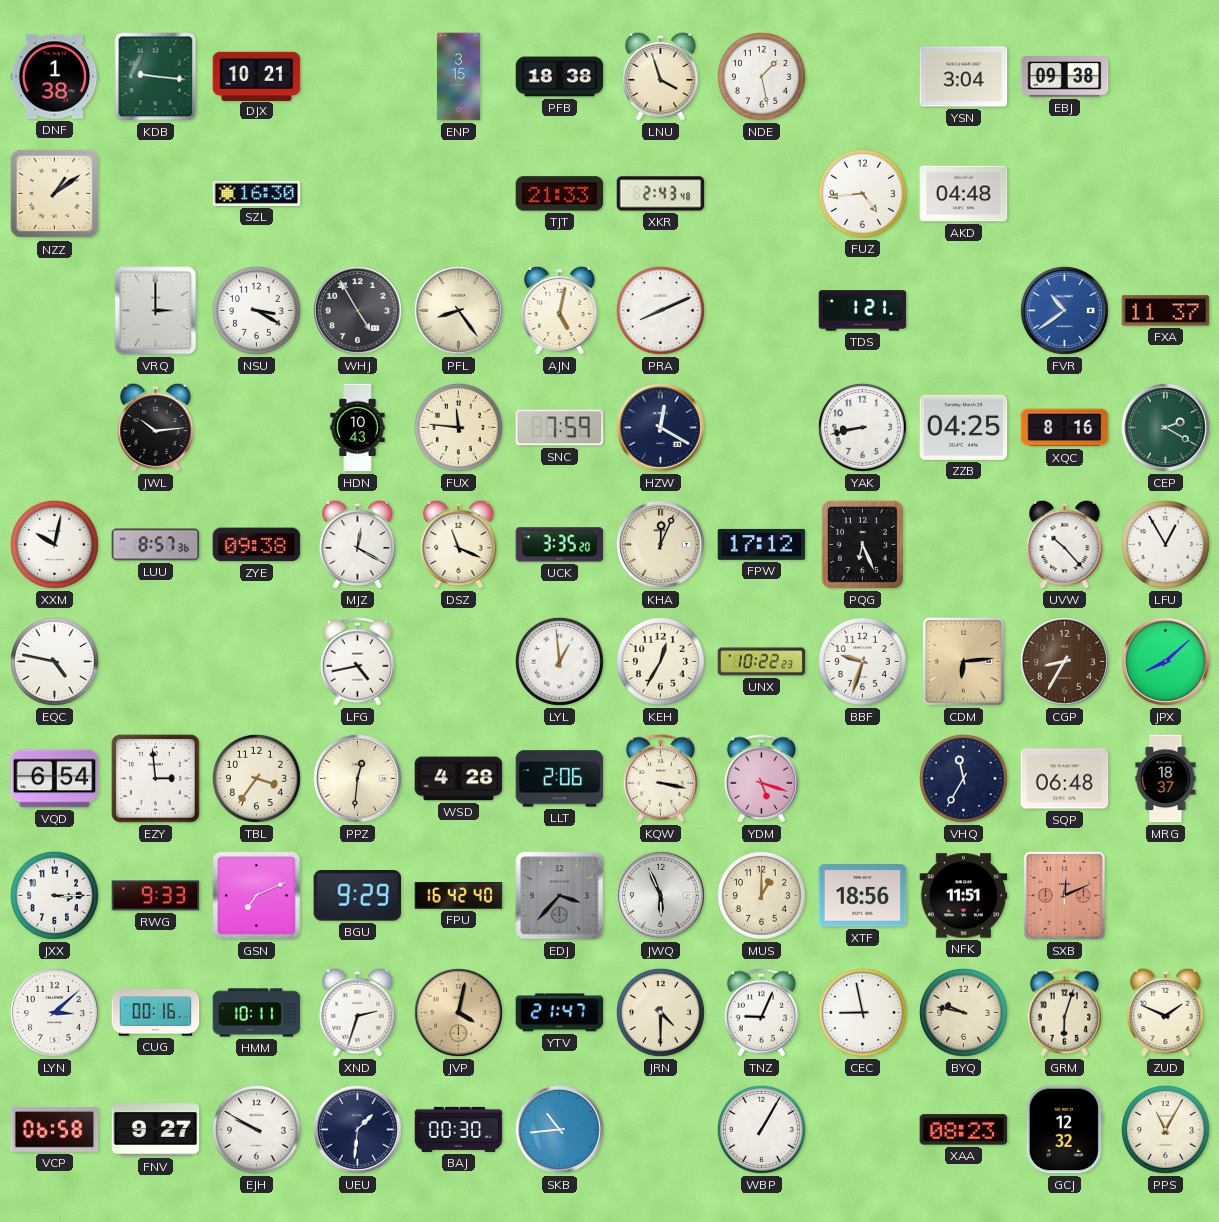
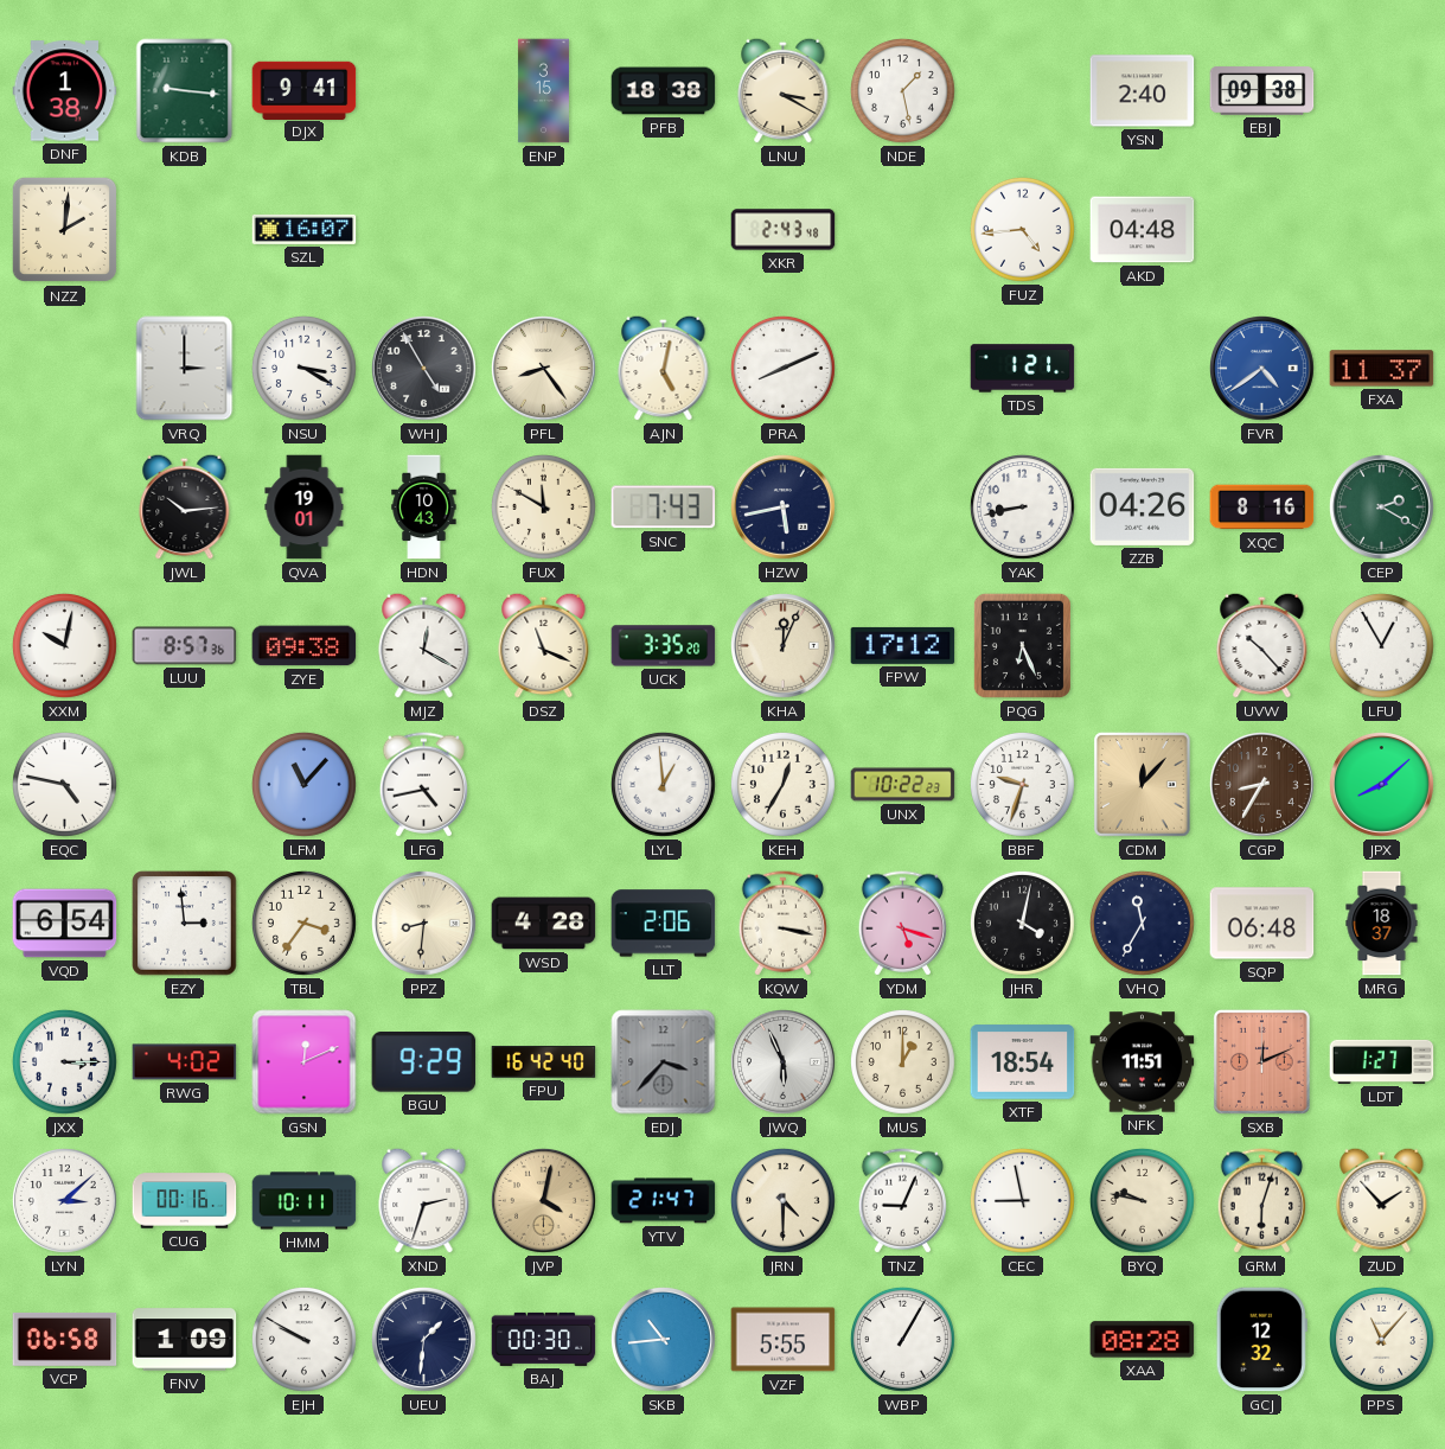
DJX: 10:21 -> 9:41
LNU: 3:57 -> 3:20
YSN: 3:04 -> 2:40
NZZ: 1:09 -> 2:01
SZL: 16:30 -> 16:07
TJT: 21:33 -> none
FVR: 10:39 -> 4:39
QVA: none -> 19:01
FUX: 11:46 -> 11:50
SNC: 7:59 -> 7:43
HZW: 12:20 -> 5:43
ZZB: 04:25 -> 04:26
LFM: none -> 11:07
CDM: 6:14 -> 12:07
PPZ: 12:31 -> 8:31
JHR: none -> 4:02
RWG: 9:33 -> 4:02
GSN: 7:11 -> 12:11
XTF: 18:56 -> 18:54
LDT: none -> 1:27
ZUD: 1:49 -> 1:53
FNV: 9:27 -> 1:09
VZF: none -> 5:55
XAA: 08:23 -> 08:28
PPS: 11:05 -> 11:07
